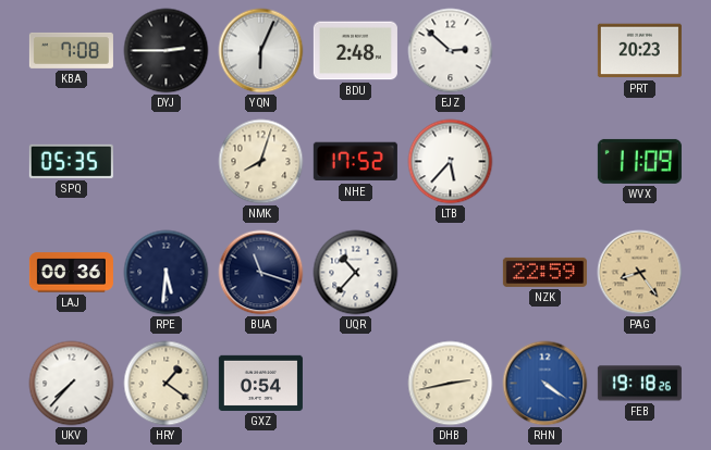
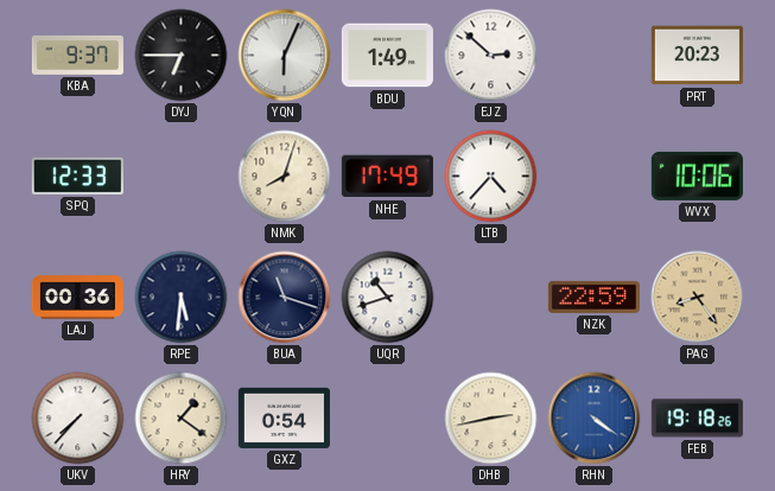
KBA: 7:08 -> 9:37
DYJ: 2:45 -> 6:45
BDU: 2:48 -> 1:49
SPQ: 05:35 -> 12:33
NHE: 17:52 -> 17:49
LTB: 5:37 -> 4:37
WVX: 11:09 -> 10:06
UQR: 10:37 -> 10:42
